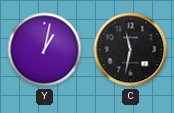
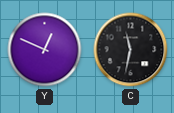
Y: 1:02 -> 12:49
